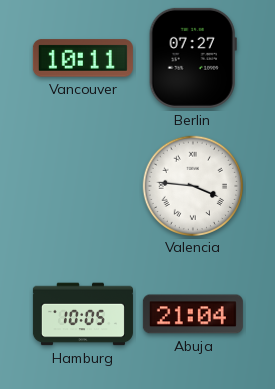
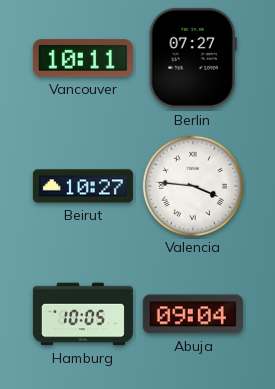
Beirut: none -> 10:27
Abuja: 21:04 -> 09:04
